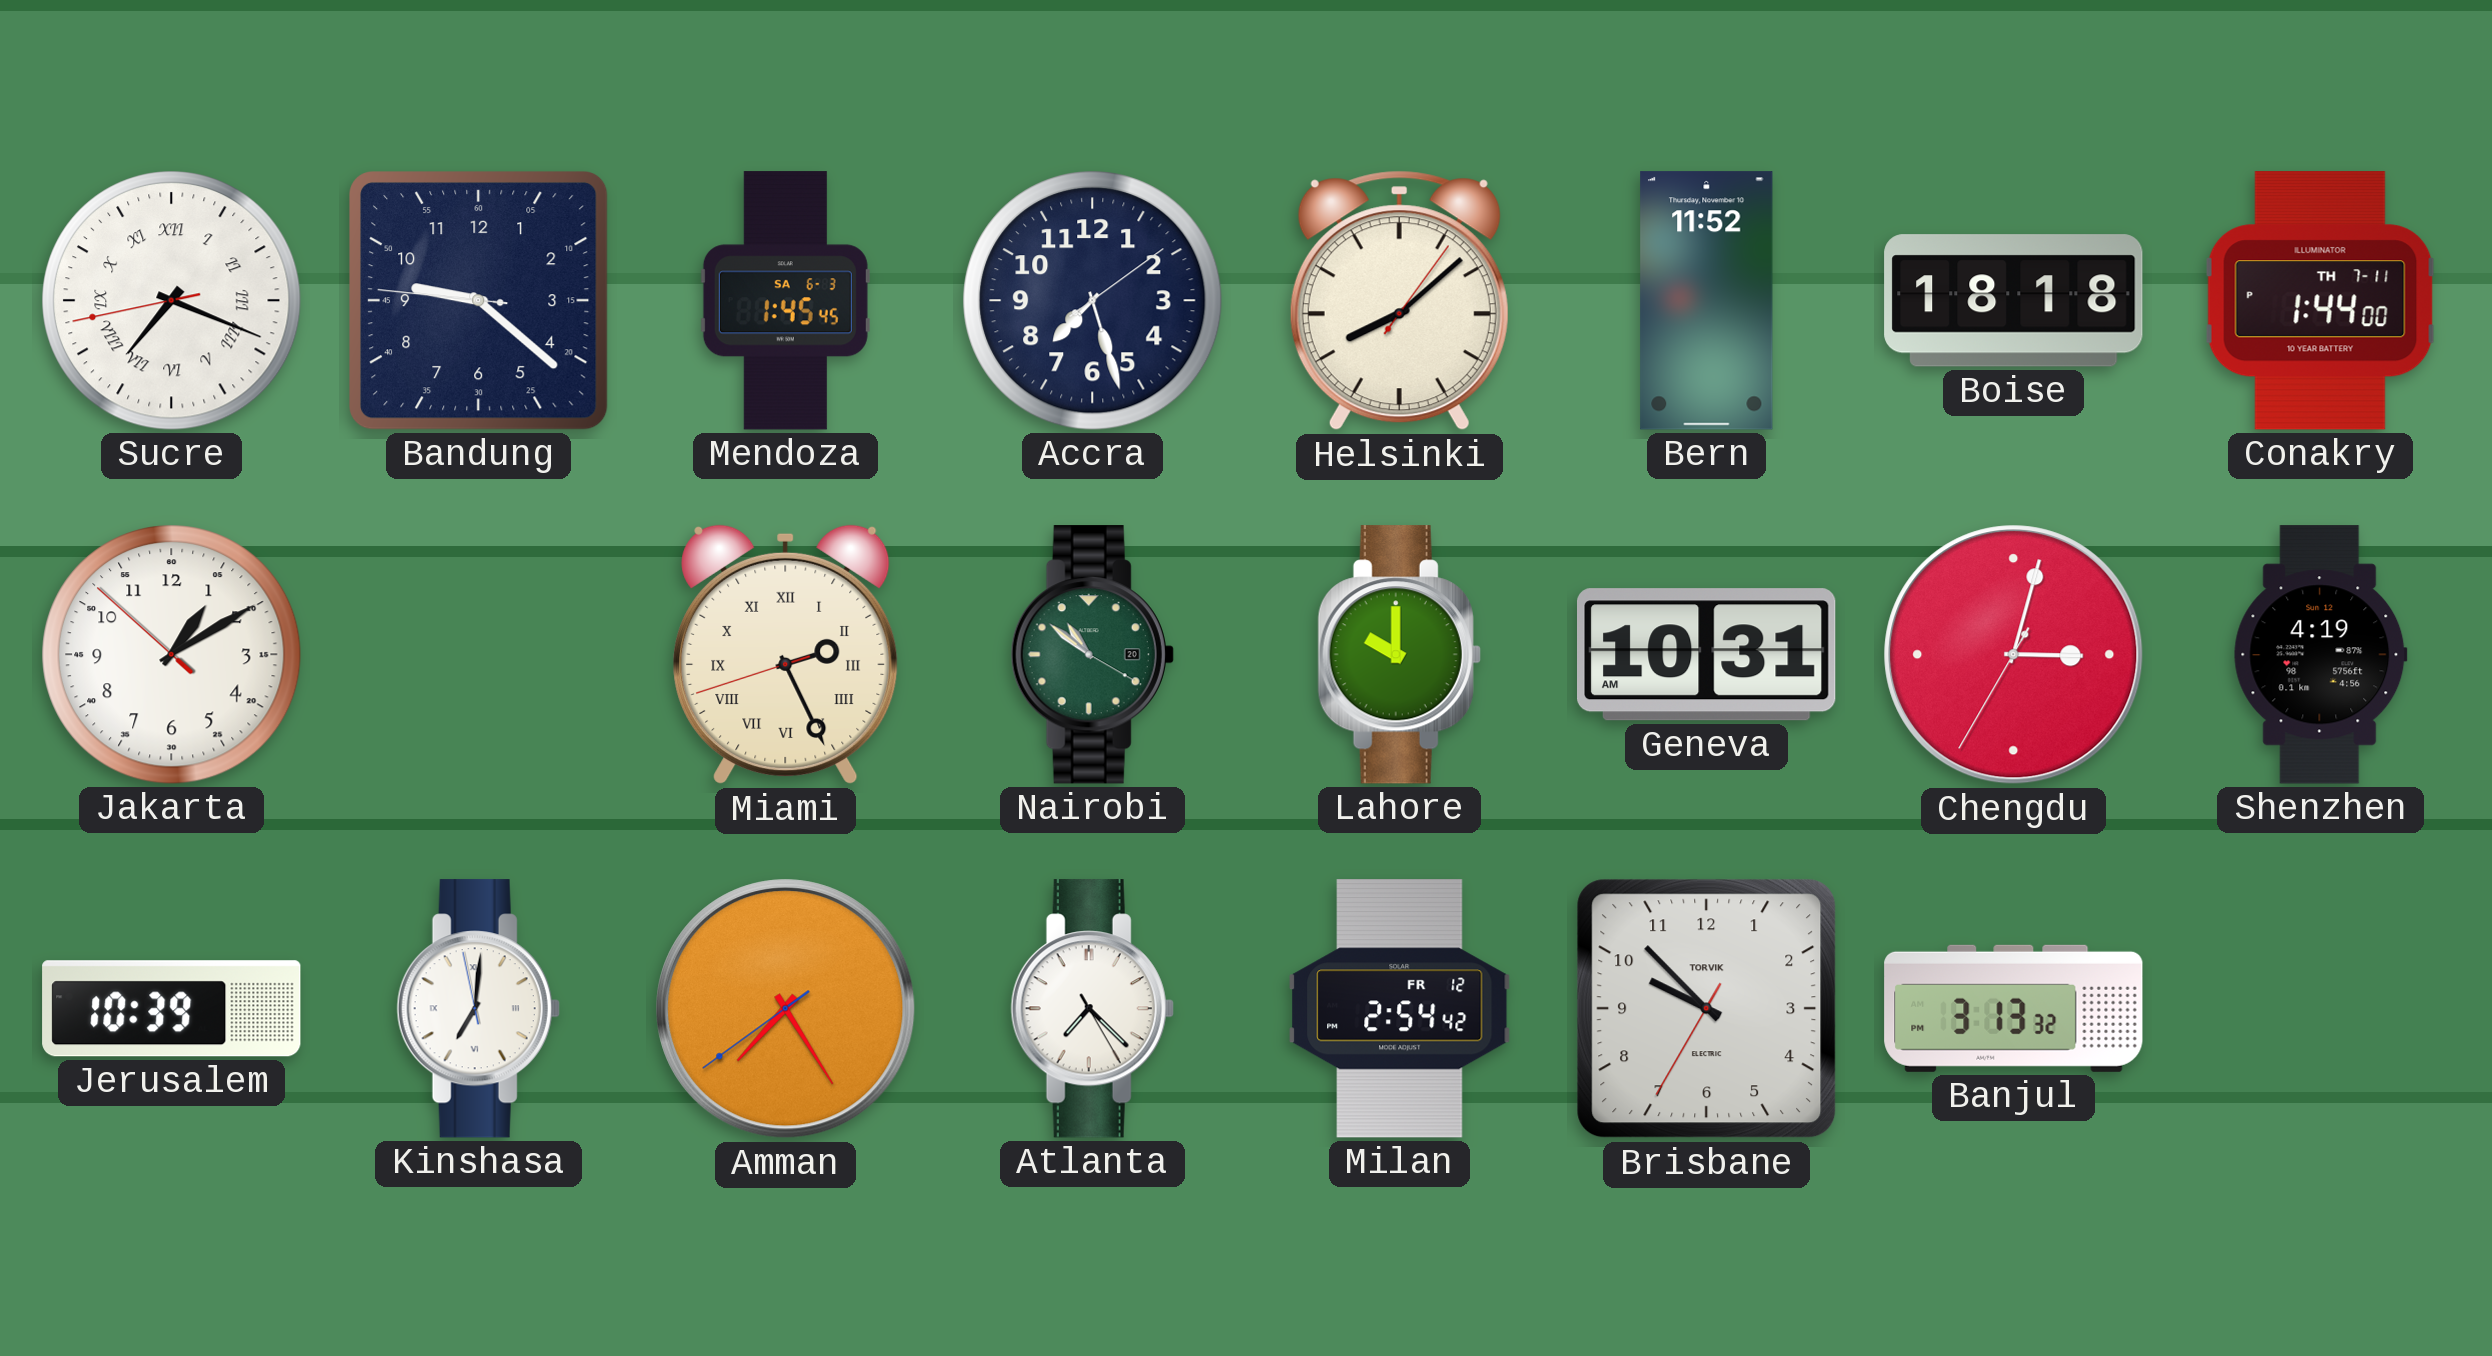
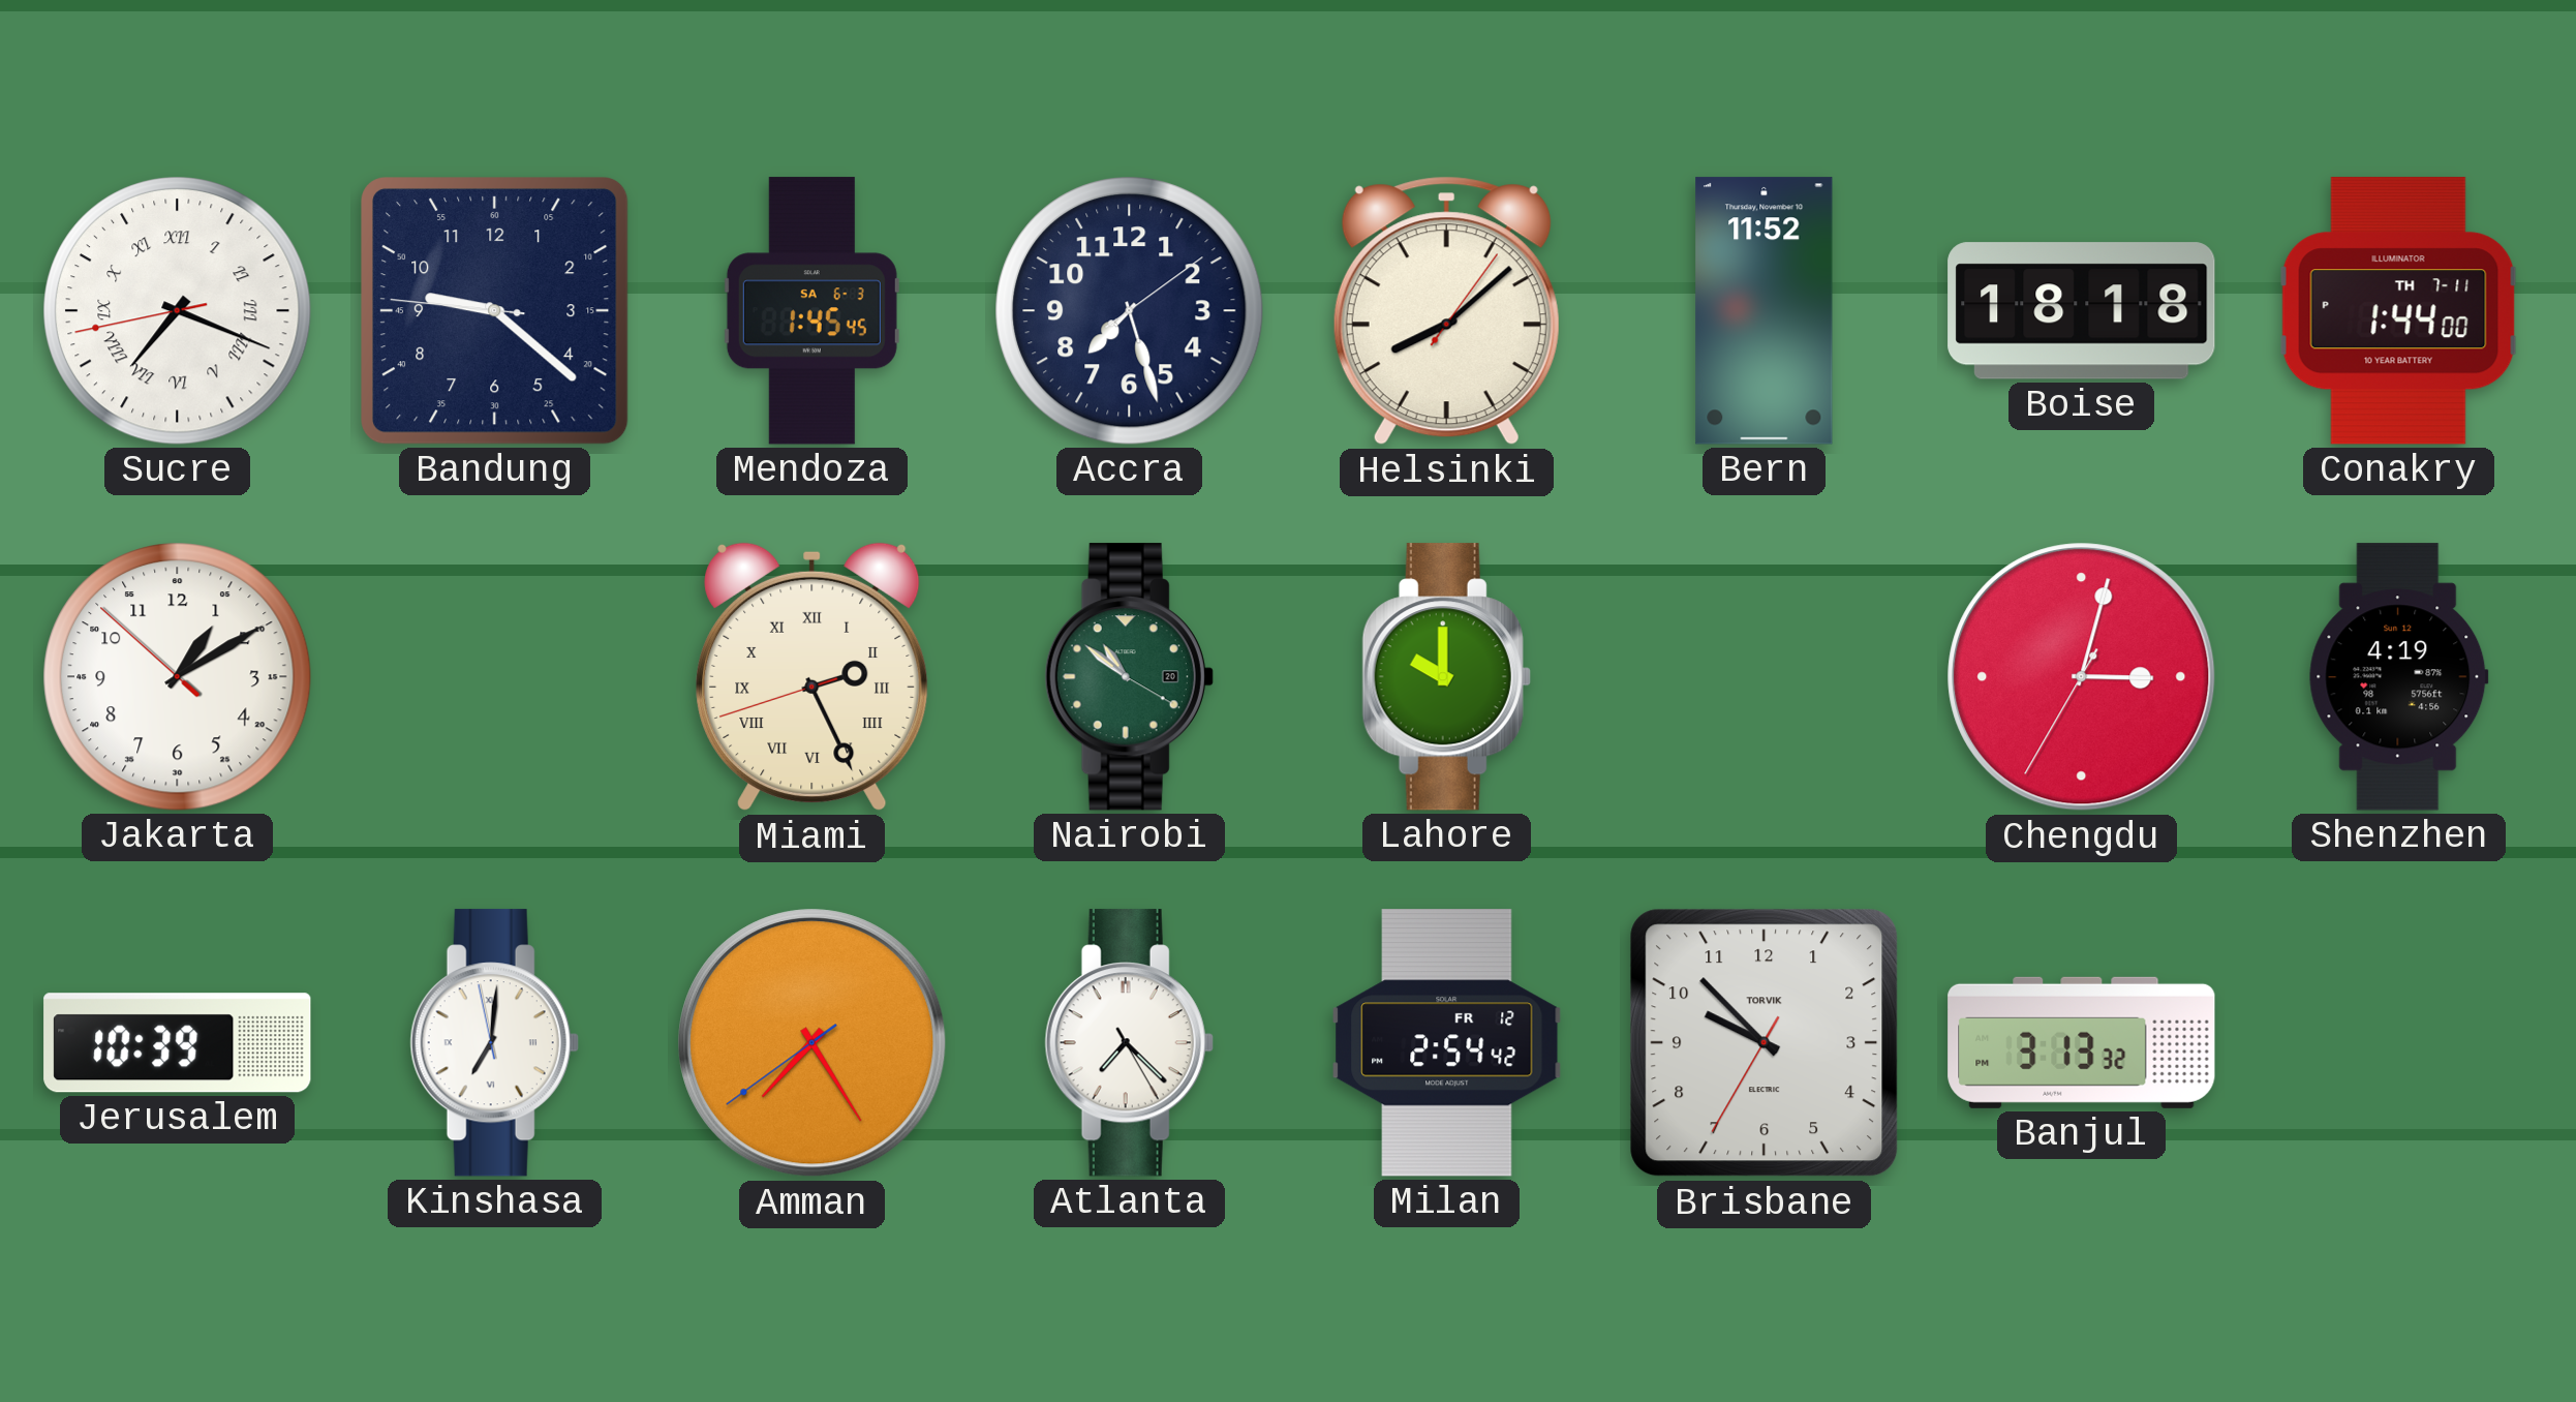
Geneva: 10:31 -> none
